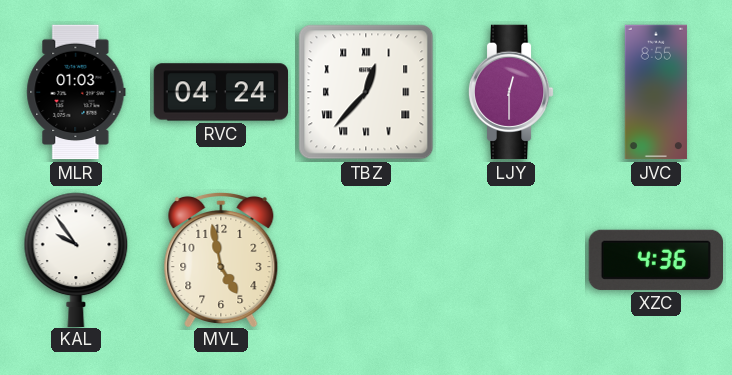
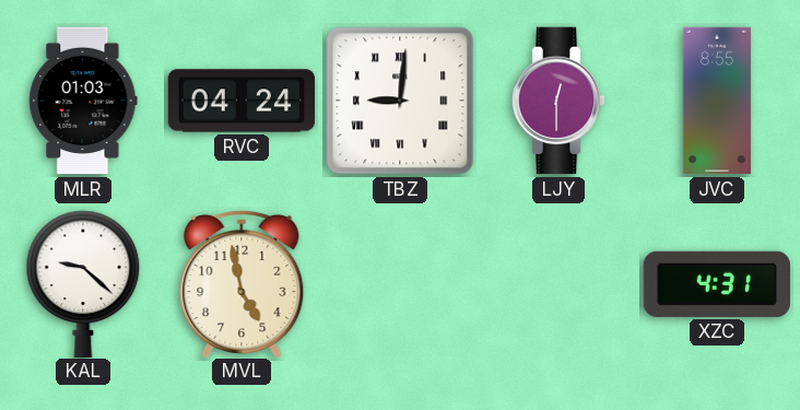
TBZ: 12:37 -> 9:01
KAL: 9:54 -> 9:22
XZC: 4:36 -> 4:31
